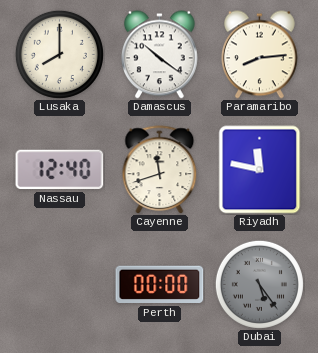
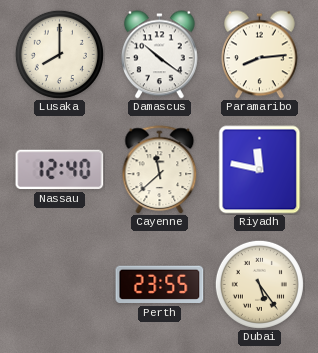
Cayenne: 11:42 -> 11:38
Perth: 00:00 -> 23:55
Dubai dial: grey -> cream
